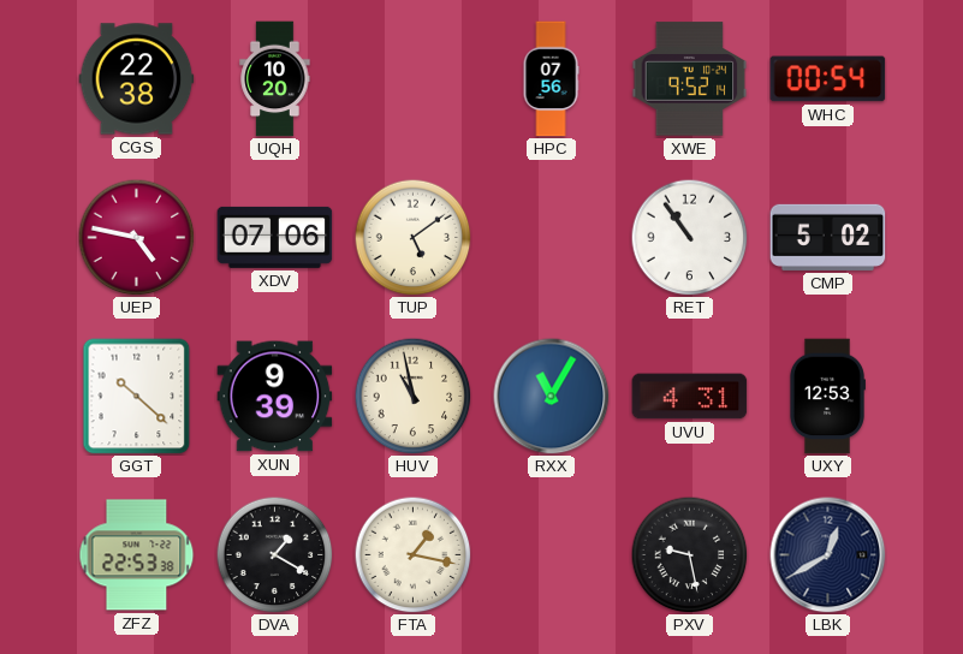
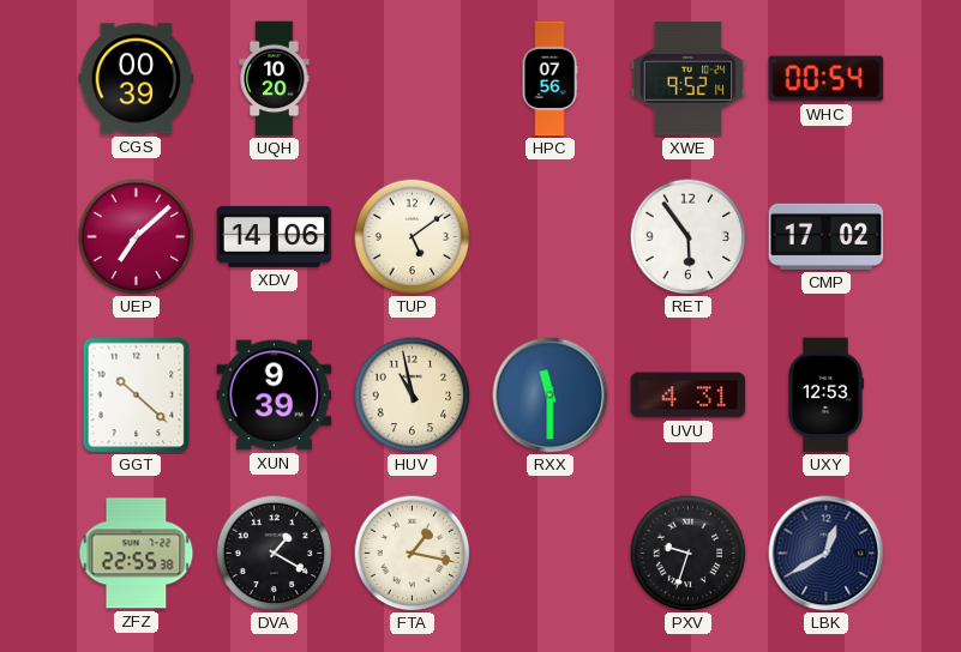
CGS: 22:38 -> 00:39
UEP: 4:47 -> 7:08
XDV: 07:06 -> 14:06
RET: 10:54 -> 5:54
CMP: 5:02 -> 17:02
RXX: 11:05 -> 11:30
ZFZ: 22:53 -> 22:55
PXV: 9:28 -> 9:33
